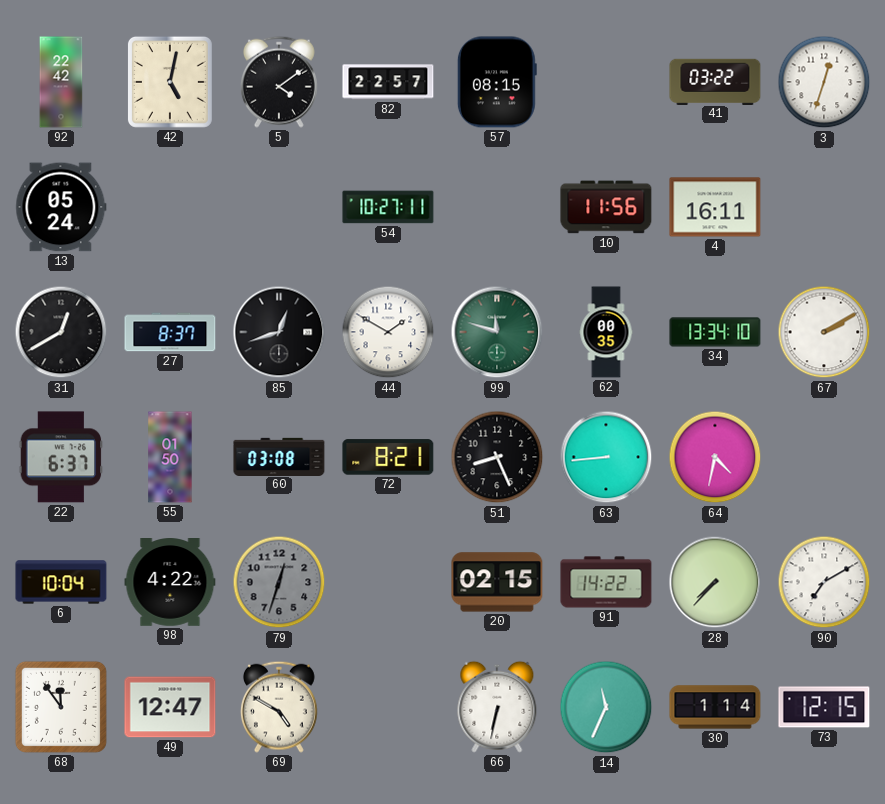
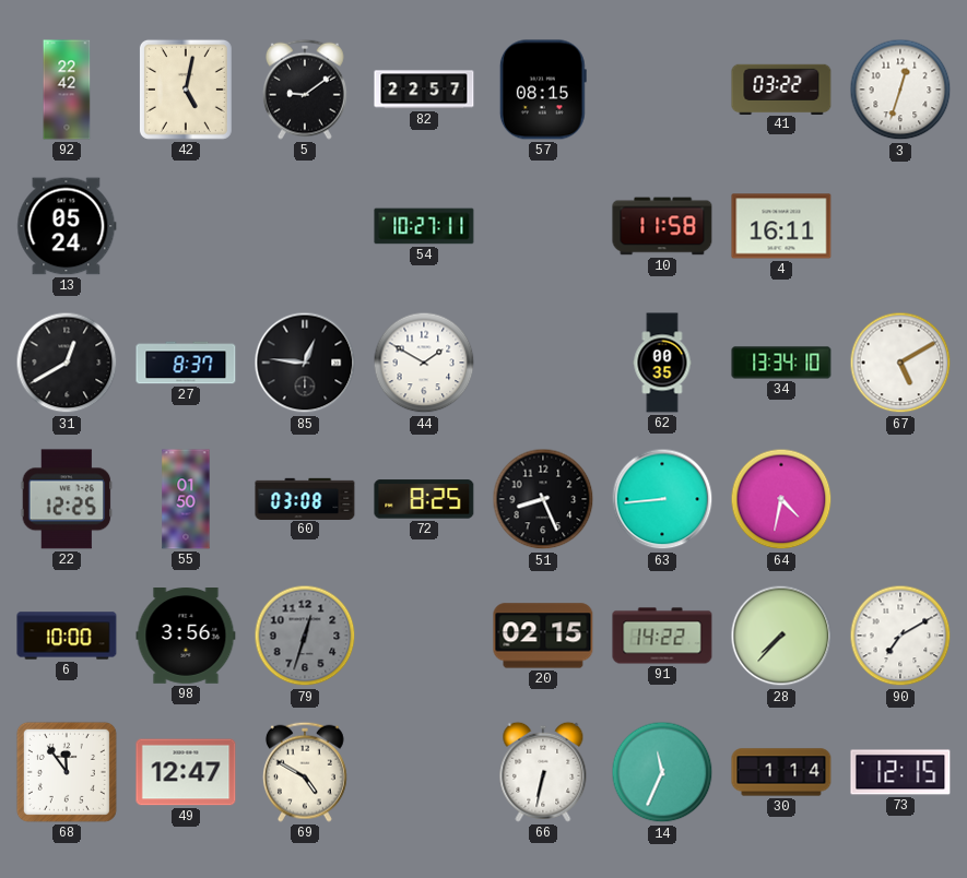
5: 4:09 -> 9:09
10: 11:56 -> 11:58
85: 12:42 -> 12:46
99: 11:48 -> none
67: 2:10 -> 5:10
22: 6:37 -> 12:25
72: 8:21 -> 8:25
6: 10:04 -> 10:00
98: 4:22 -> 3:56
